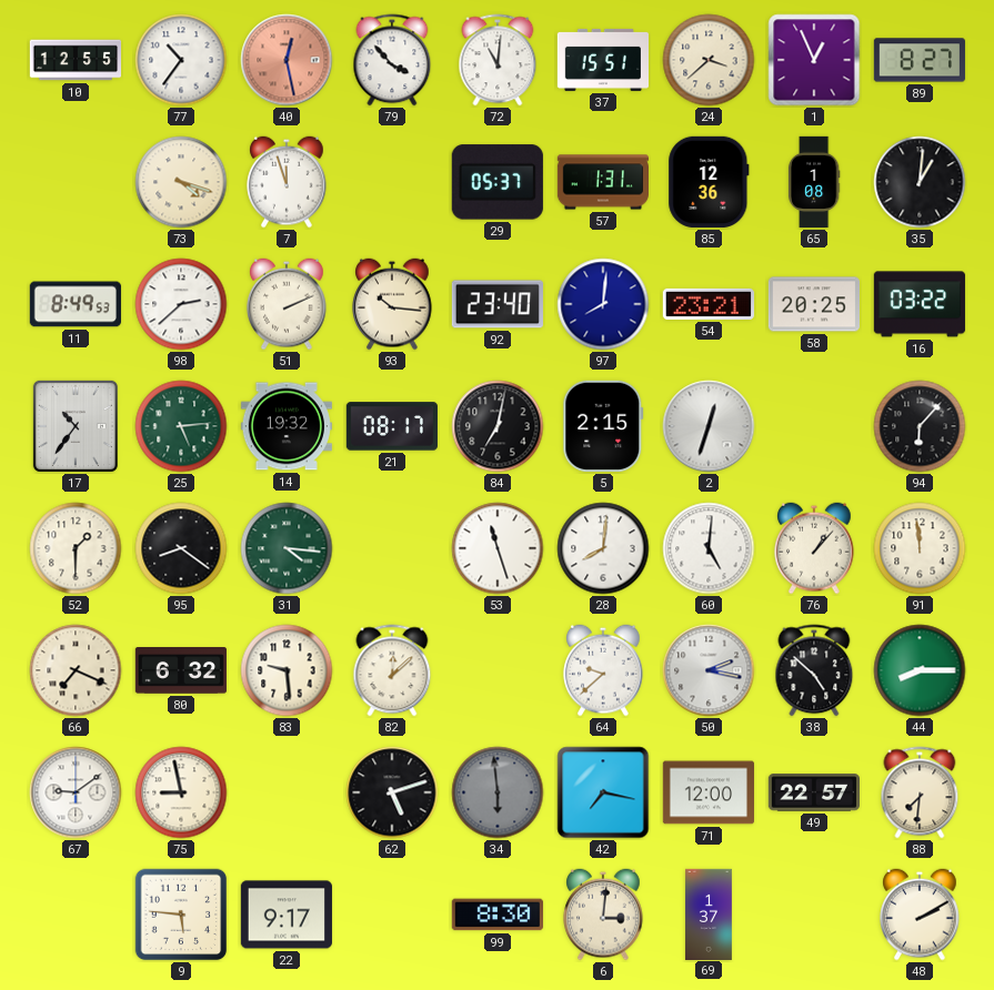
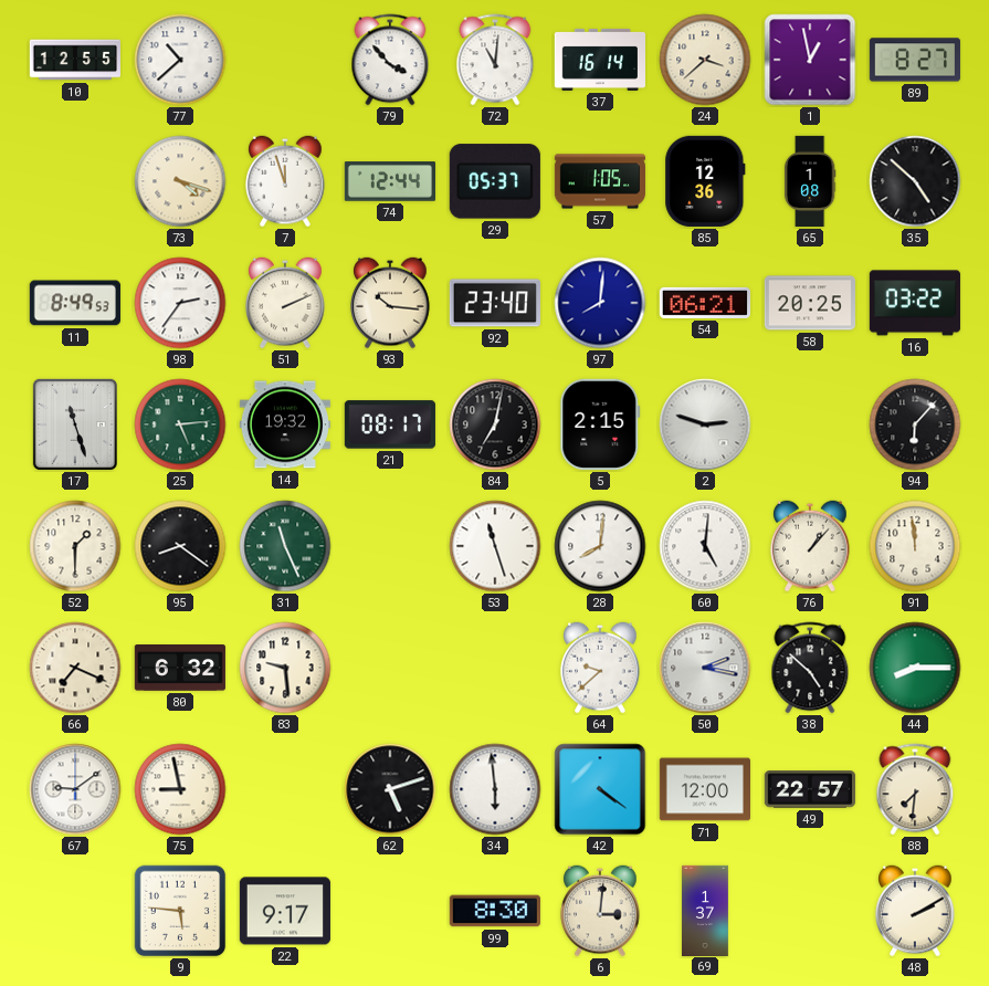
77: 10:36 -> 10:38
40: 12:28 -> none
37: 15:51 -> 16:14
1: 12:56 -> 12:58
74: none -> 12:44
57: 1:31 -> 1:05
35: 1:01 -> 4:52
98: 2:38 -> 2:36
54: 23:21 -> 06:21
17: 10:36 -> 11:27
2: 12:33 -> 2:48
31: 4:16 -> 11:26
82: 12:08 -> none
34 dial: grey -> white
42: 7:17 -> 4:21
